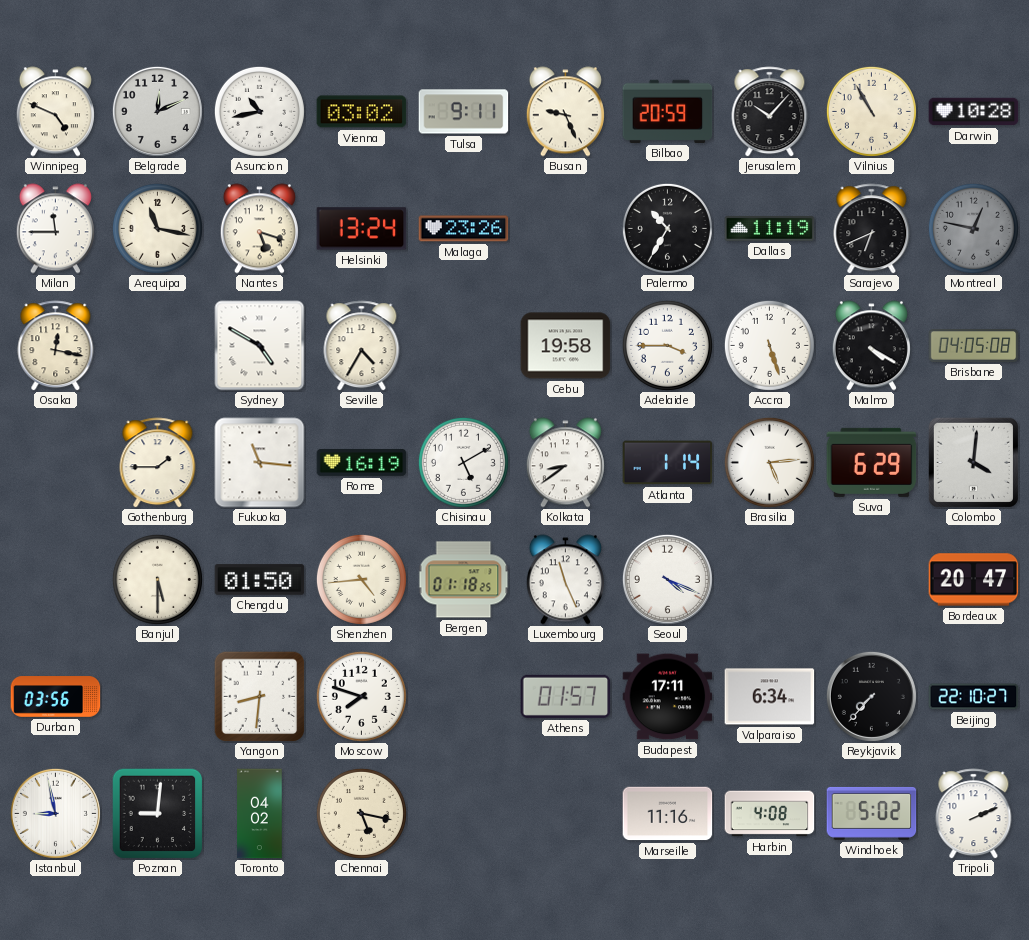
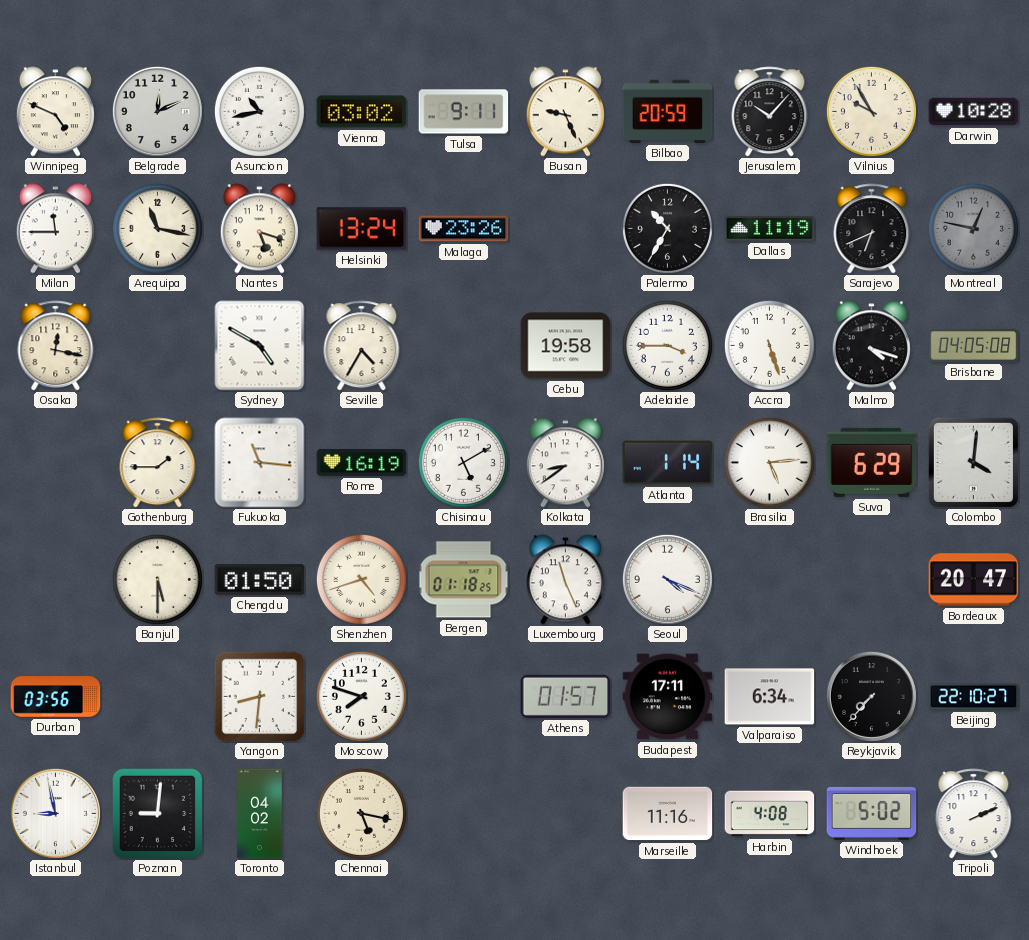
Vilnius: 10:55 -> 9:55
Malmo: 4:20 -> 4:18
Shenzhen: 4:44 -> 4:42
